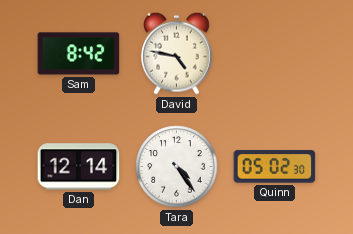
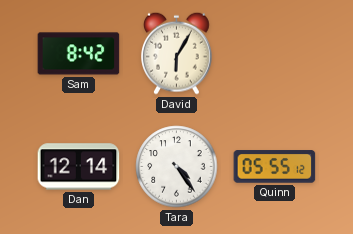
David: 4:47 -> 6:05
Quinn: 05:02 -> 05:55
